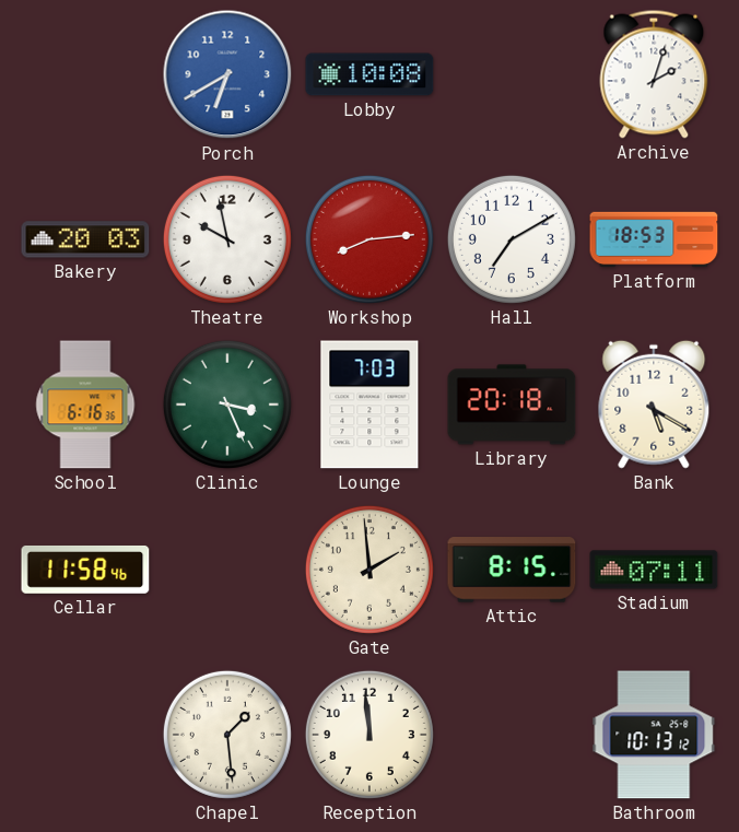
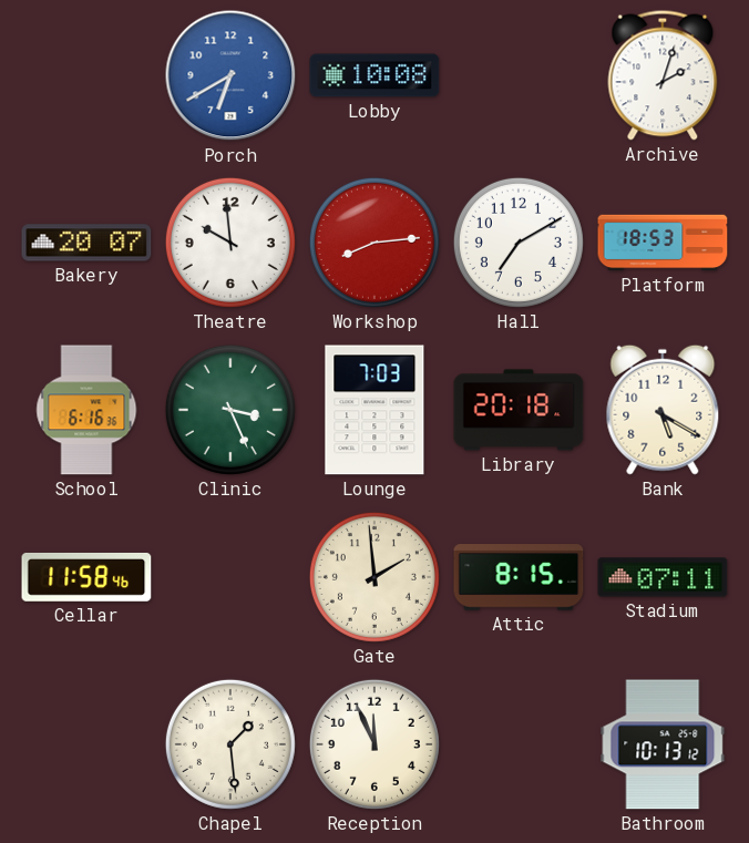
Bakery: 20:03 -> 20:07
Theatre: 9:58 -> 9:59
Reception: 11:59 -> 11:56
